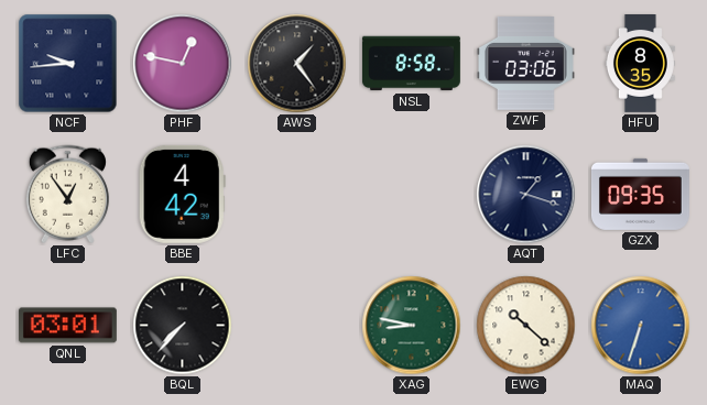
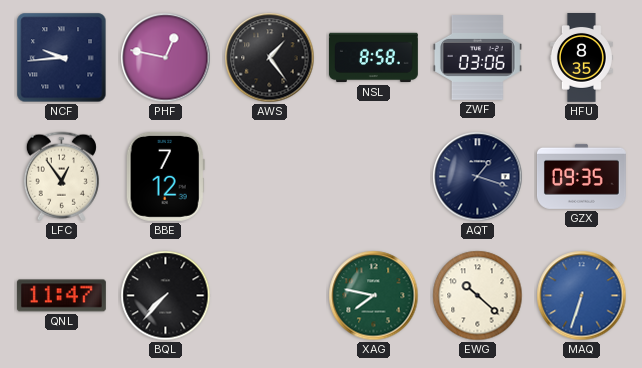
BBE: 4:42 -> 7:12
QNL: 03:01 -> 11:47
XAG: 8:47 -> 7:47
